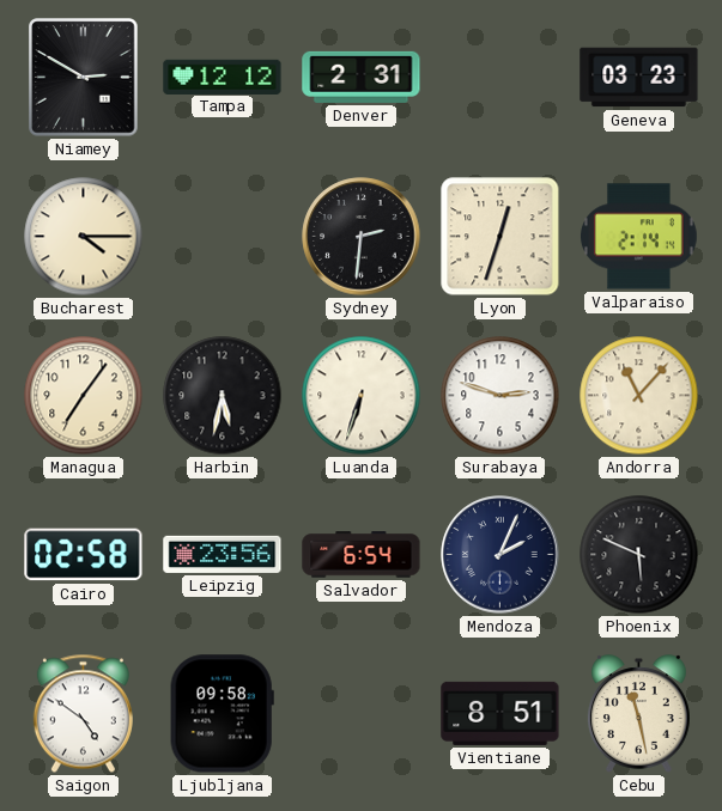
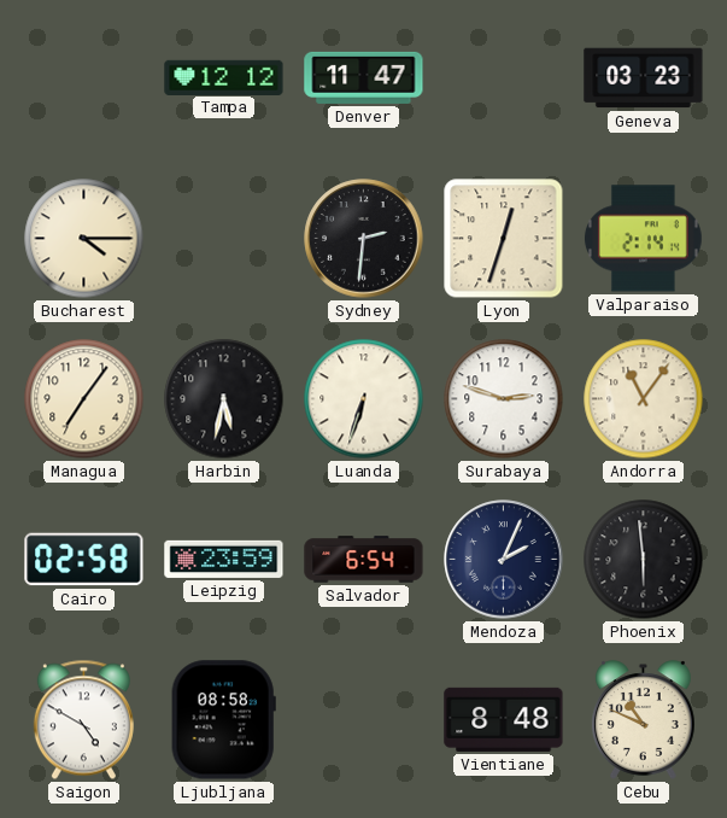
Niamey: 2:50 -> none
Denver: 2:31 -> 11:47
Andorra: 11:07 -> 11:06
Leipzig: 23:56 -> 23:59
Phoenix: 5:49 -> 5:59
Saigon: 4:51 -> 4:50
Ljubljana: 09:58 -> 08:58
Vientiane: 8:51 -> 8:48
Cebu: 11:28 -> 10:49
